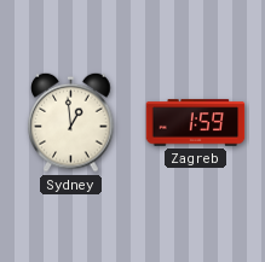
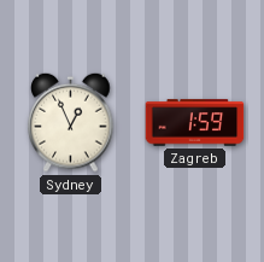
Sydney: 12:59 -> 12:56
